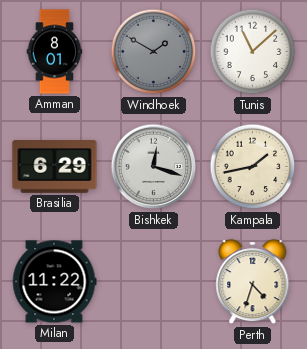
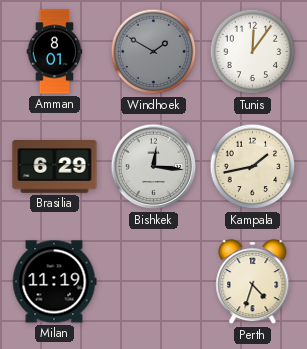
Tunis: 11:08 -> 12:06
Bishkek: 12:18 -> 12:16
Milan: 11:22 -> 11:19
